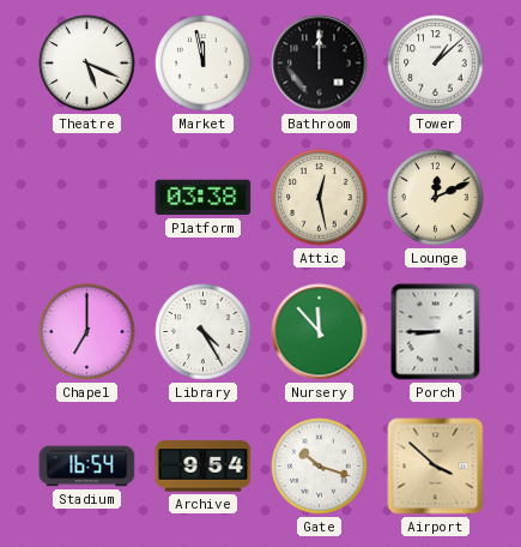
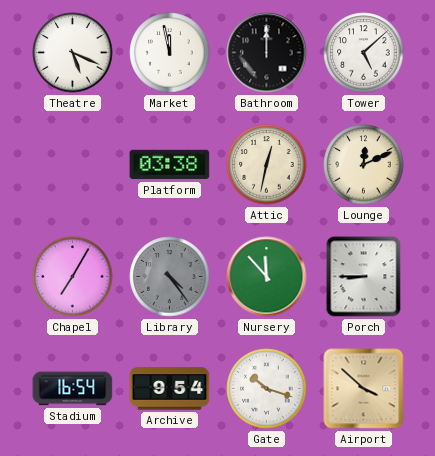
Tower: 1:08 -> 5:08
Attic: 12:28 -> 12:32
Chapel: 7:00 -> 7:05
Library: 4:25 -> 4:24
Library dial: white -> grey
